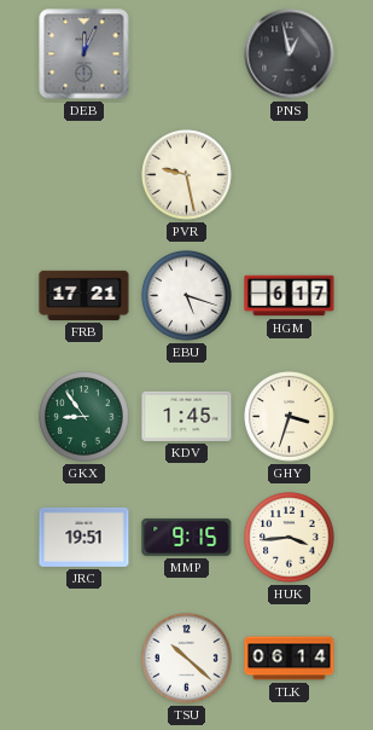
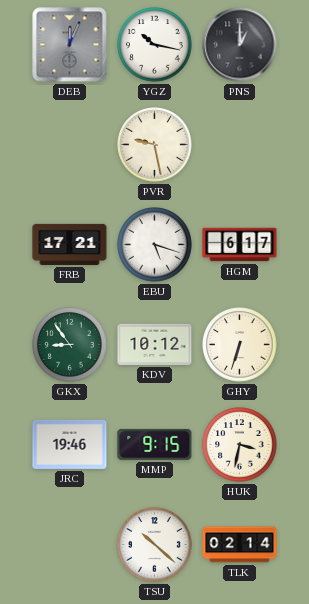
YGZ: none -> 10:17
PNS: 12:58 -> 1:00
KDV: 1:45 -> 10:12
GHY: 3:33 -> 6:33
JRC: 19:51 -> 19:46
HUK: 3:44 -> 3:32
TLK: 06:14 -> 02:14
